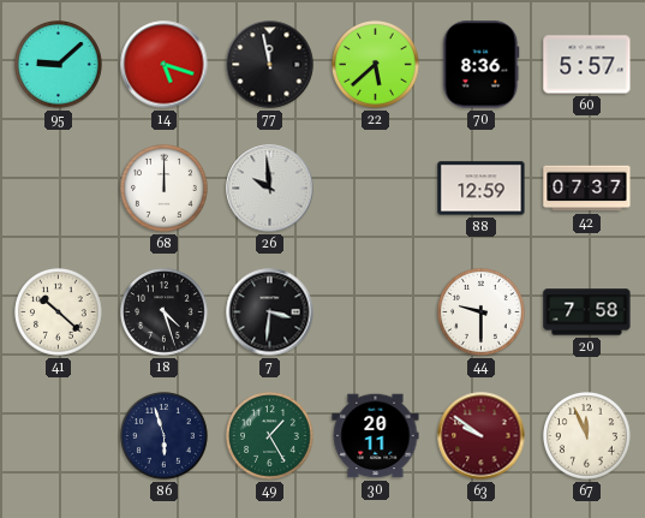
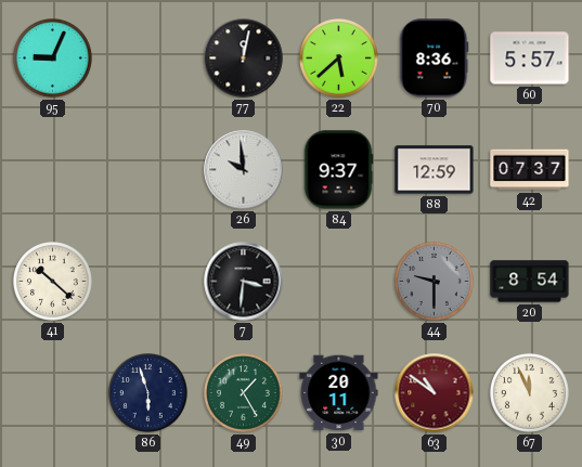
95: 9:08 -> 9:04
14: 5:18 -> none
77: 11:58 -> 12:02
68: 12:00 -> none
84: none -> 9:37
18: 4:27 -> none
44 dial: white -> grey
20: 7:58 -> 8:54
63: 9:51 -> 10:51
